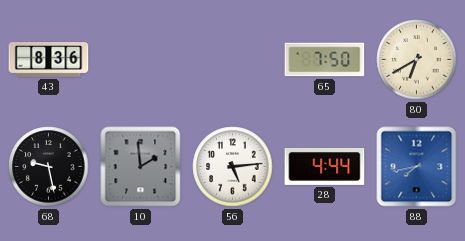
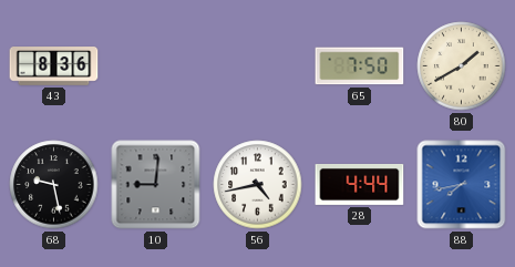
80: 6:40 -> 1:40
10: 1:59 -> 9:01
56: 5:14 -> 4:43
